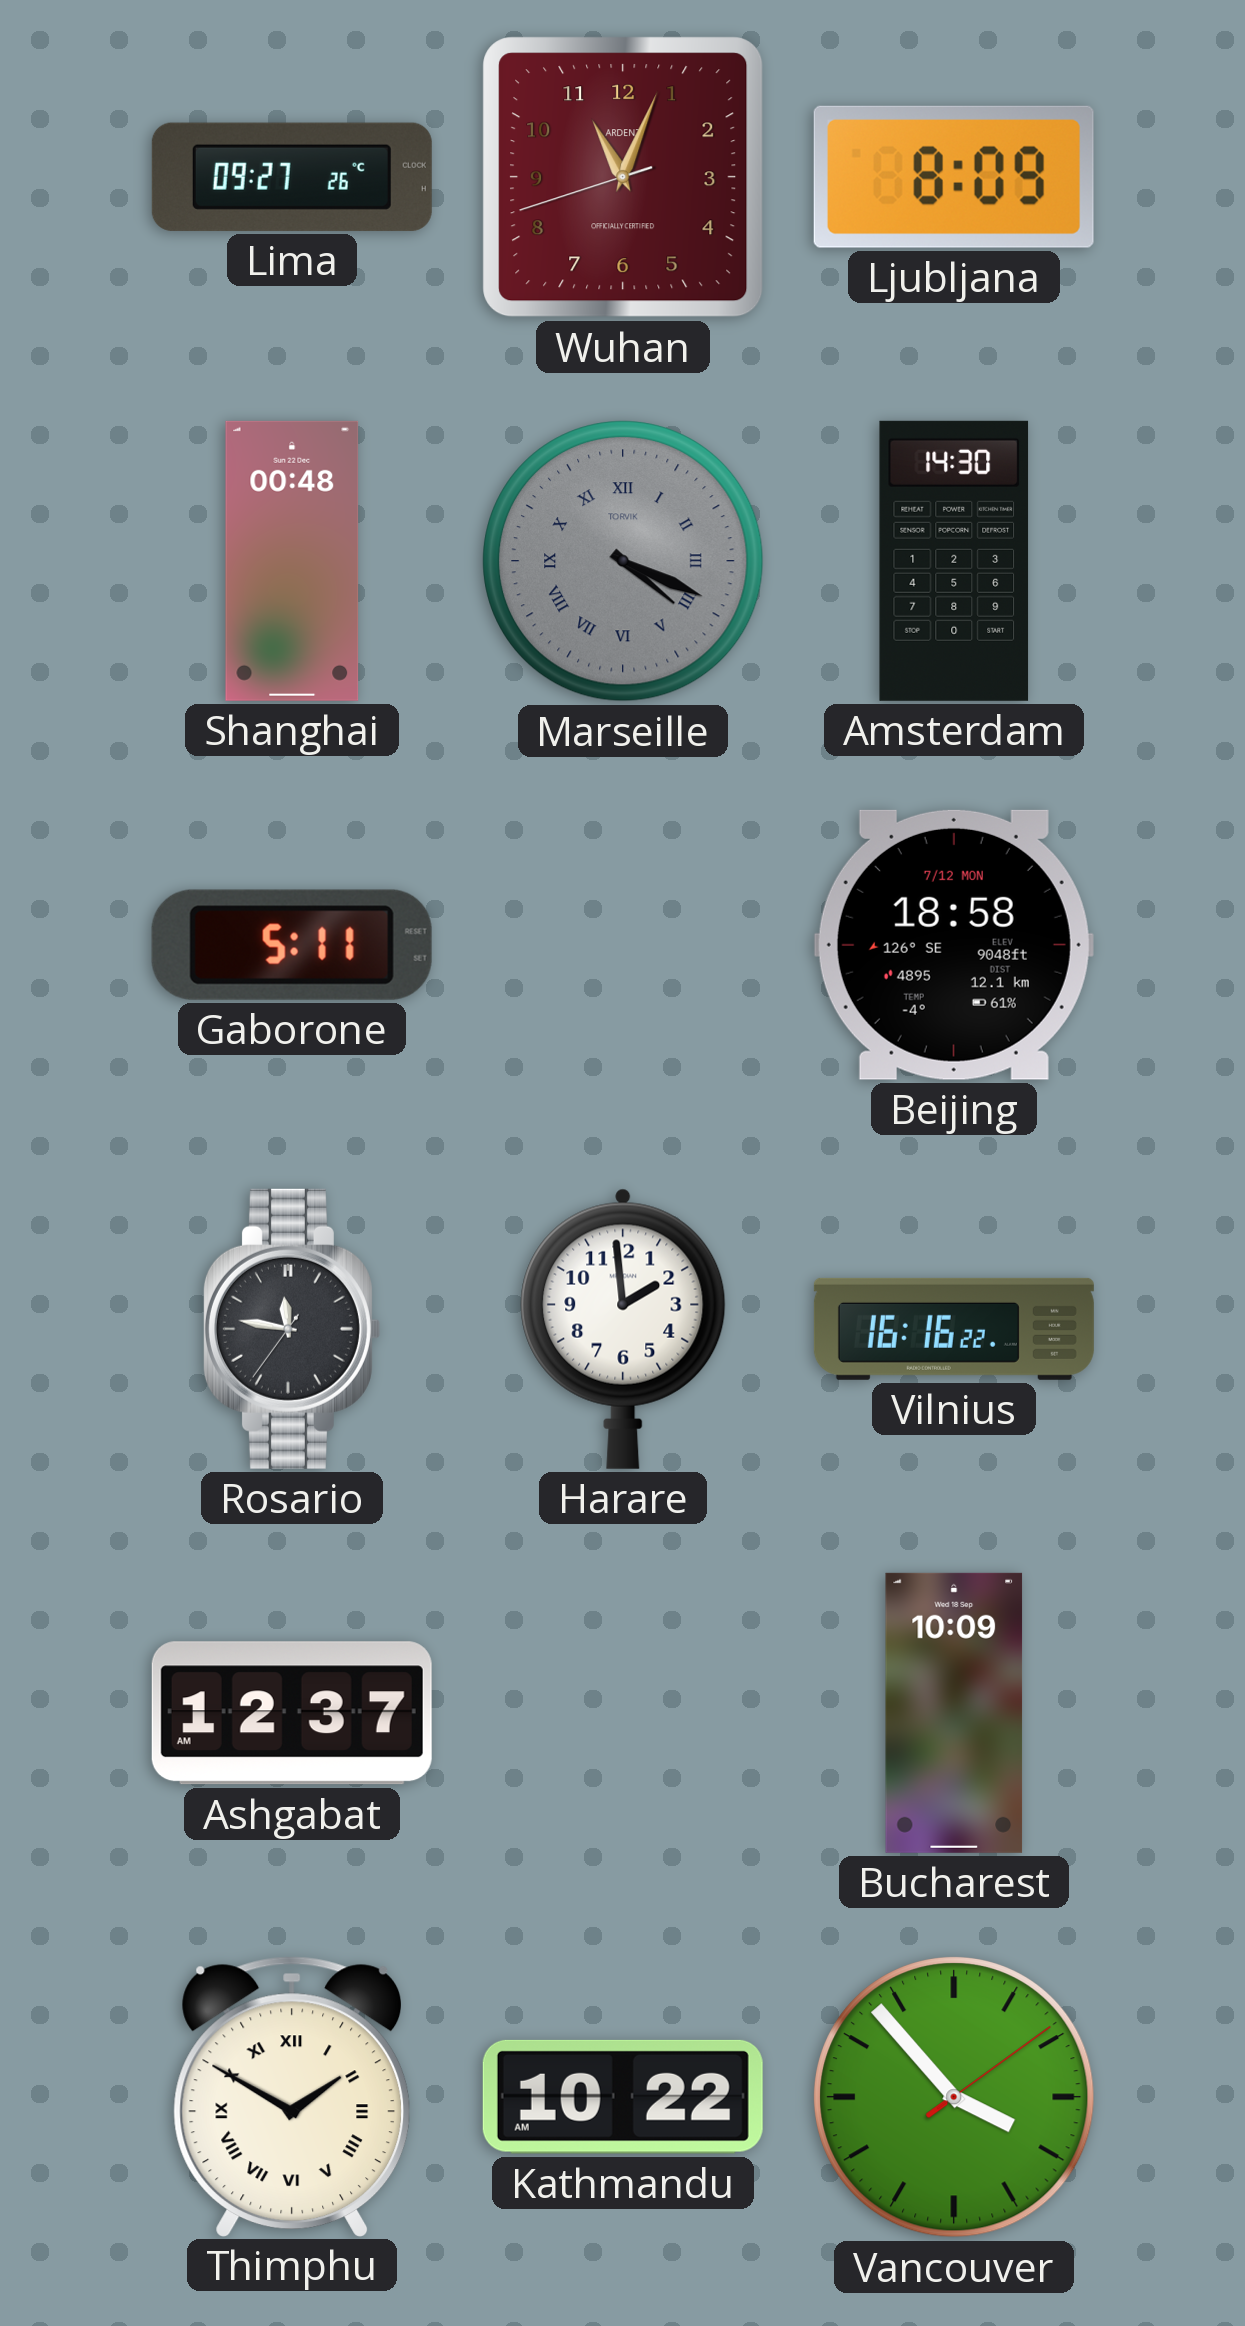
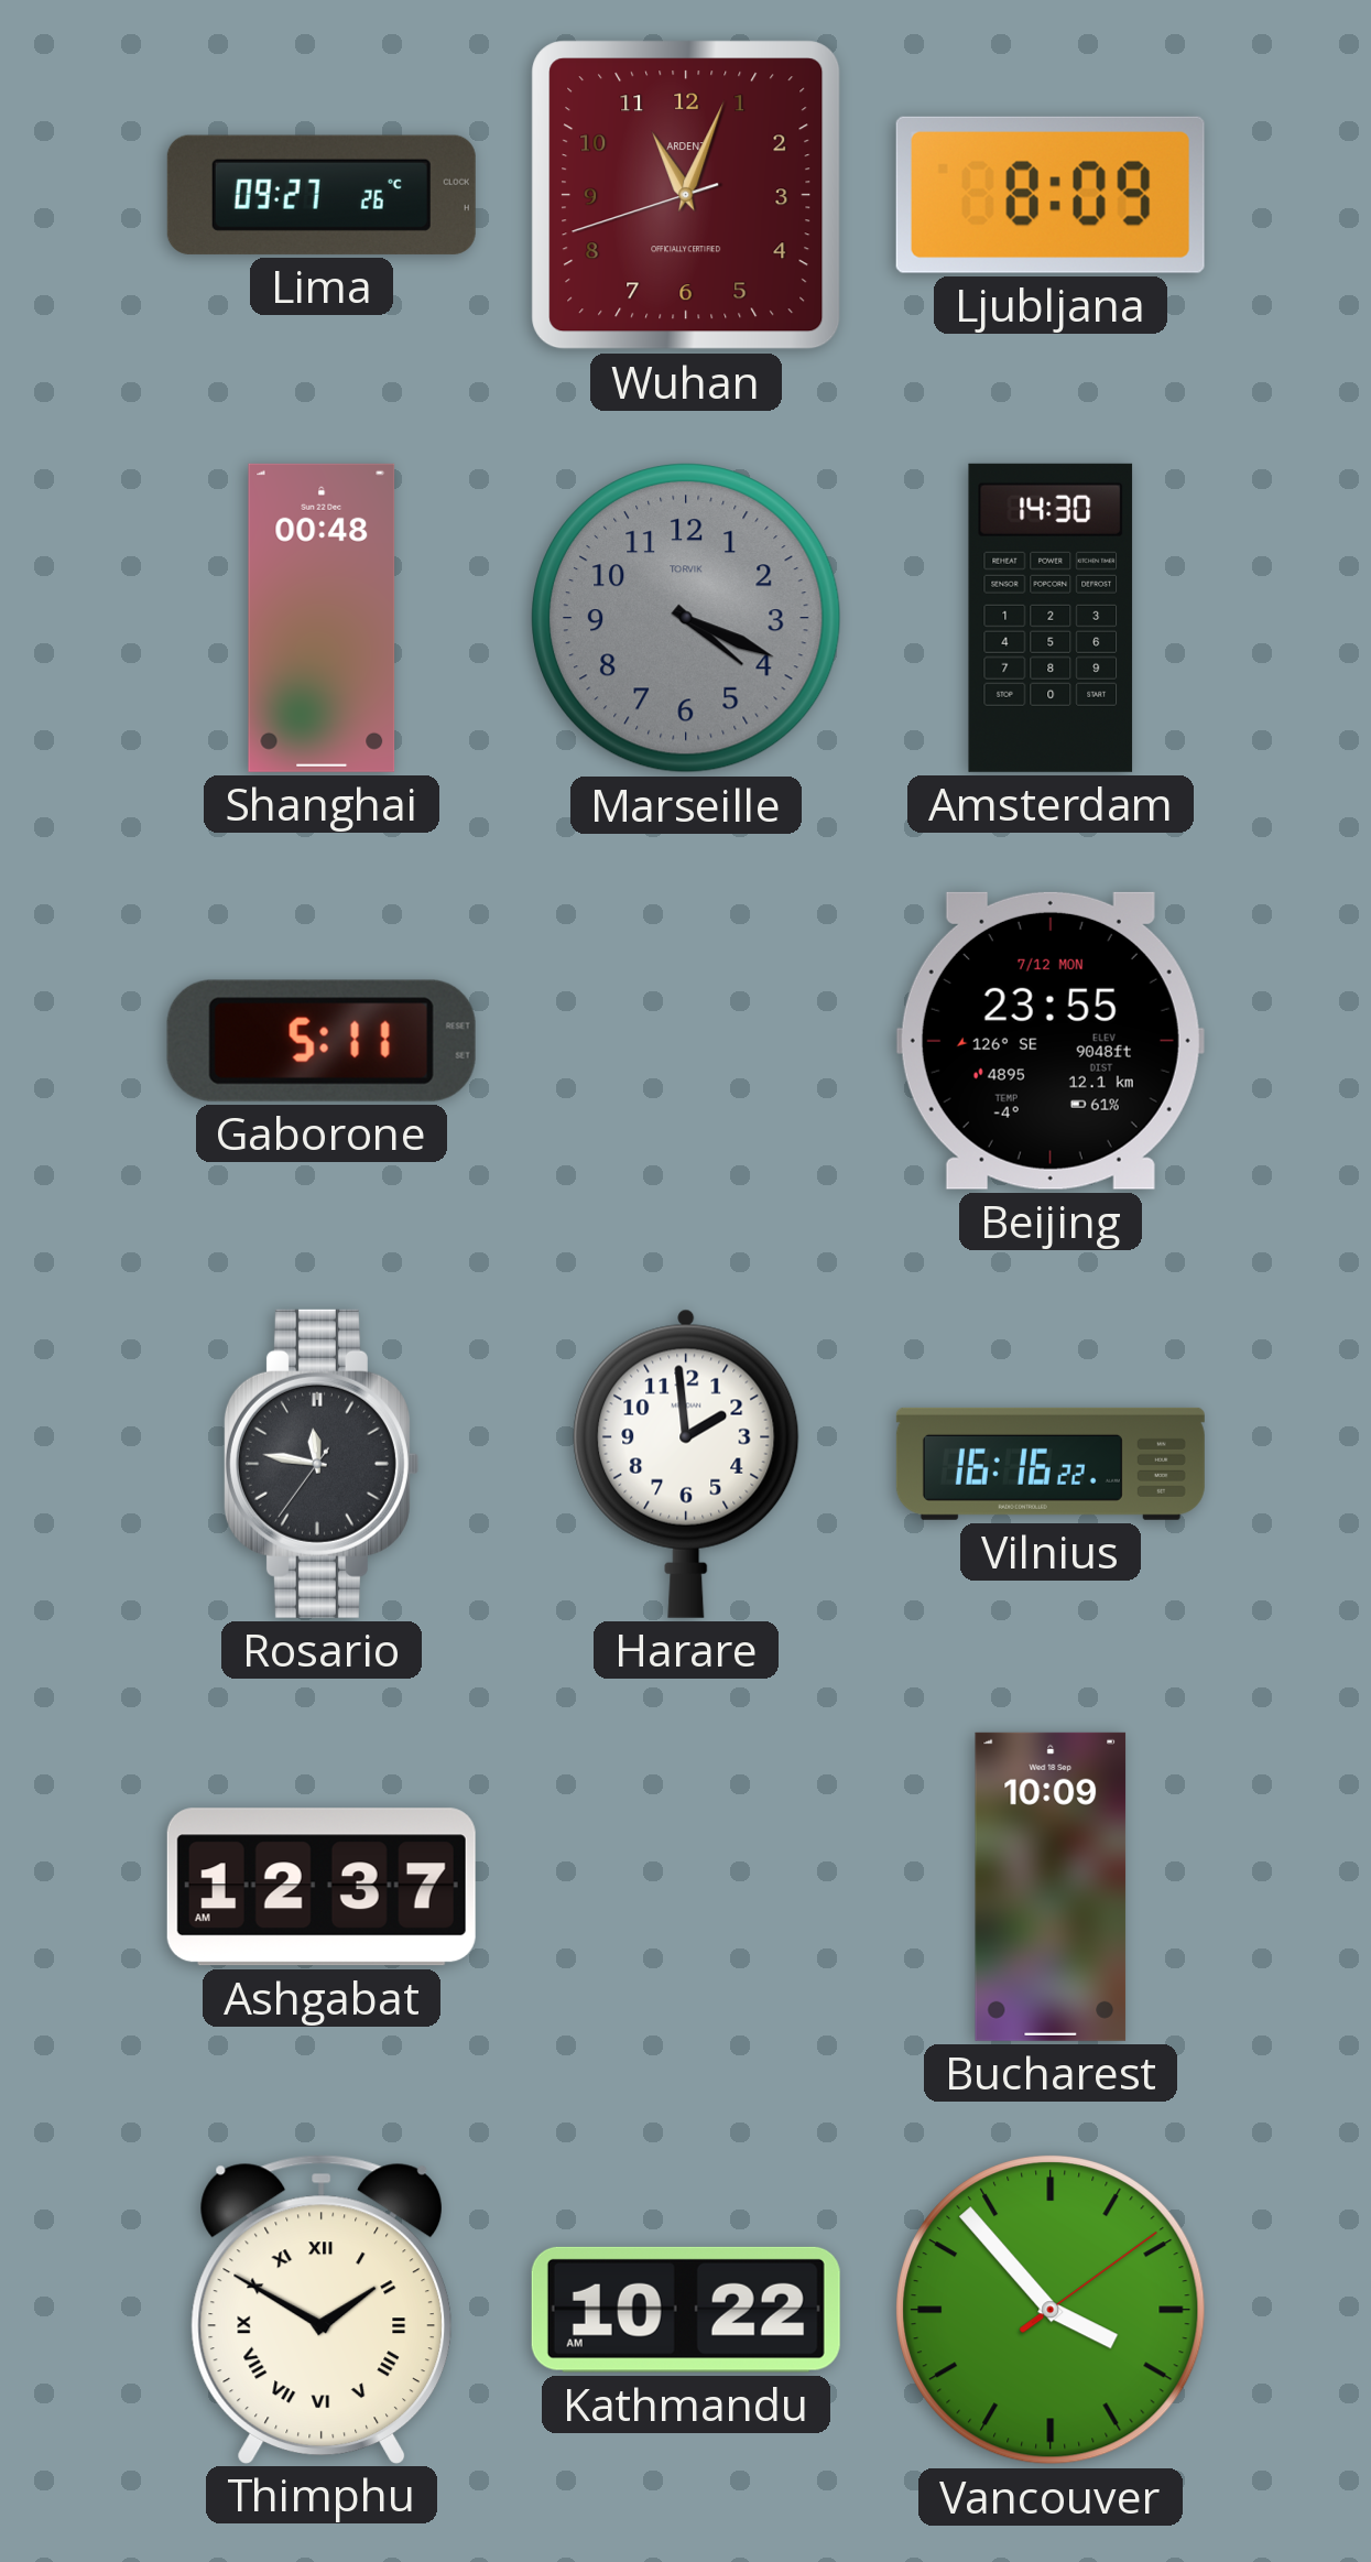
Marseille numerals: Roman -> Arabic
Beijing: 18:58 -> 23:55
